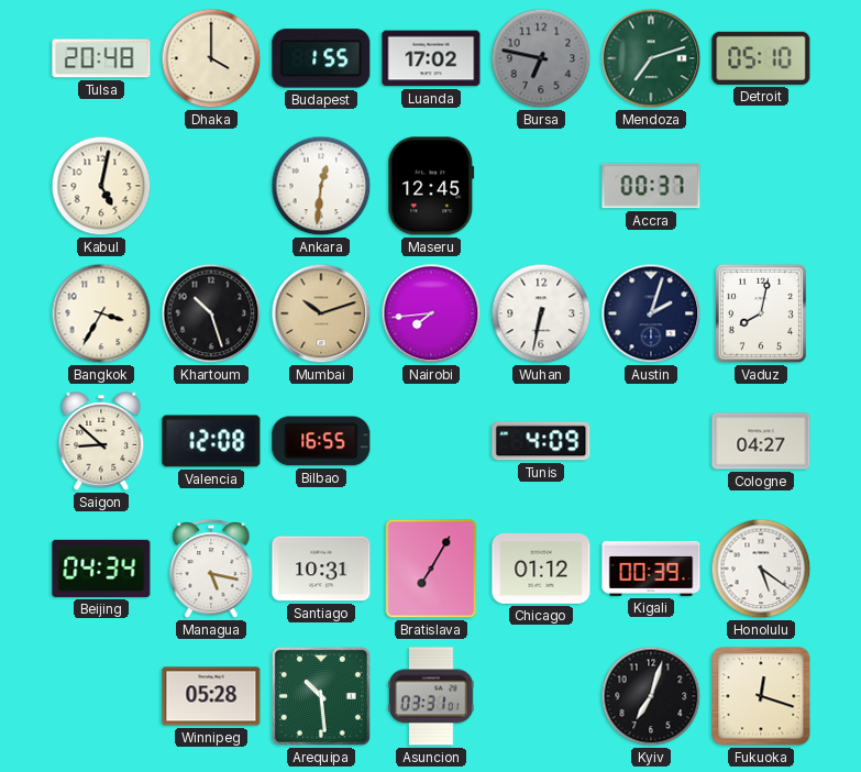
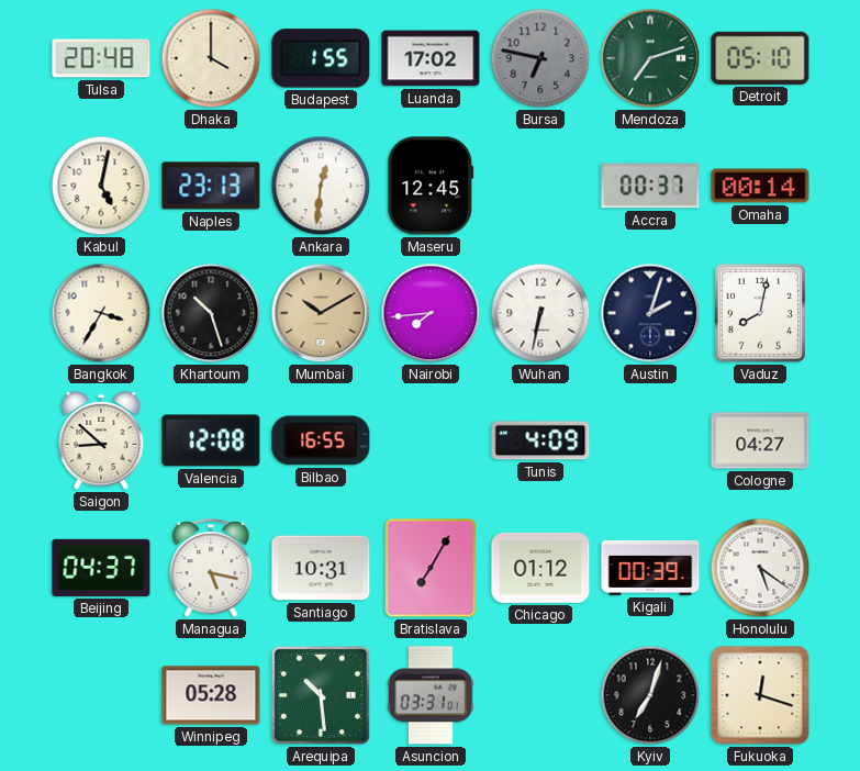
Naples: none -> 23:13
Omaha: none -> 00:14
Mumbai: 10:12 -> 10:10
Beijing: 04:34 -> 04:37
